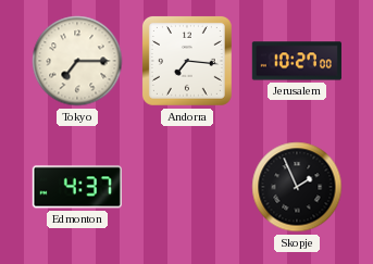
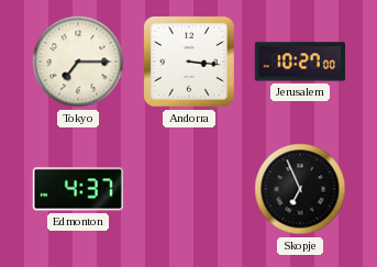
Andorra: 7:16 -> 3:16
Skopje: 1:56 -> 6:56
